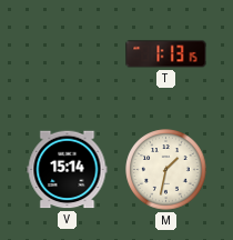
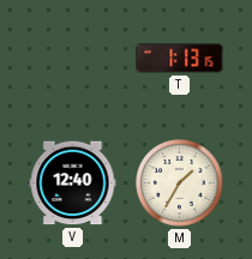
V: 15:14 -> 12:40
M: 1:32 -> 1:35
